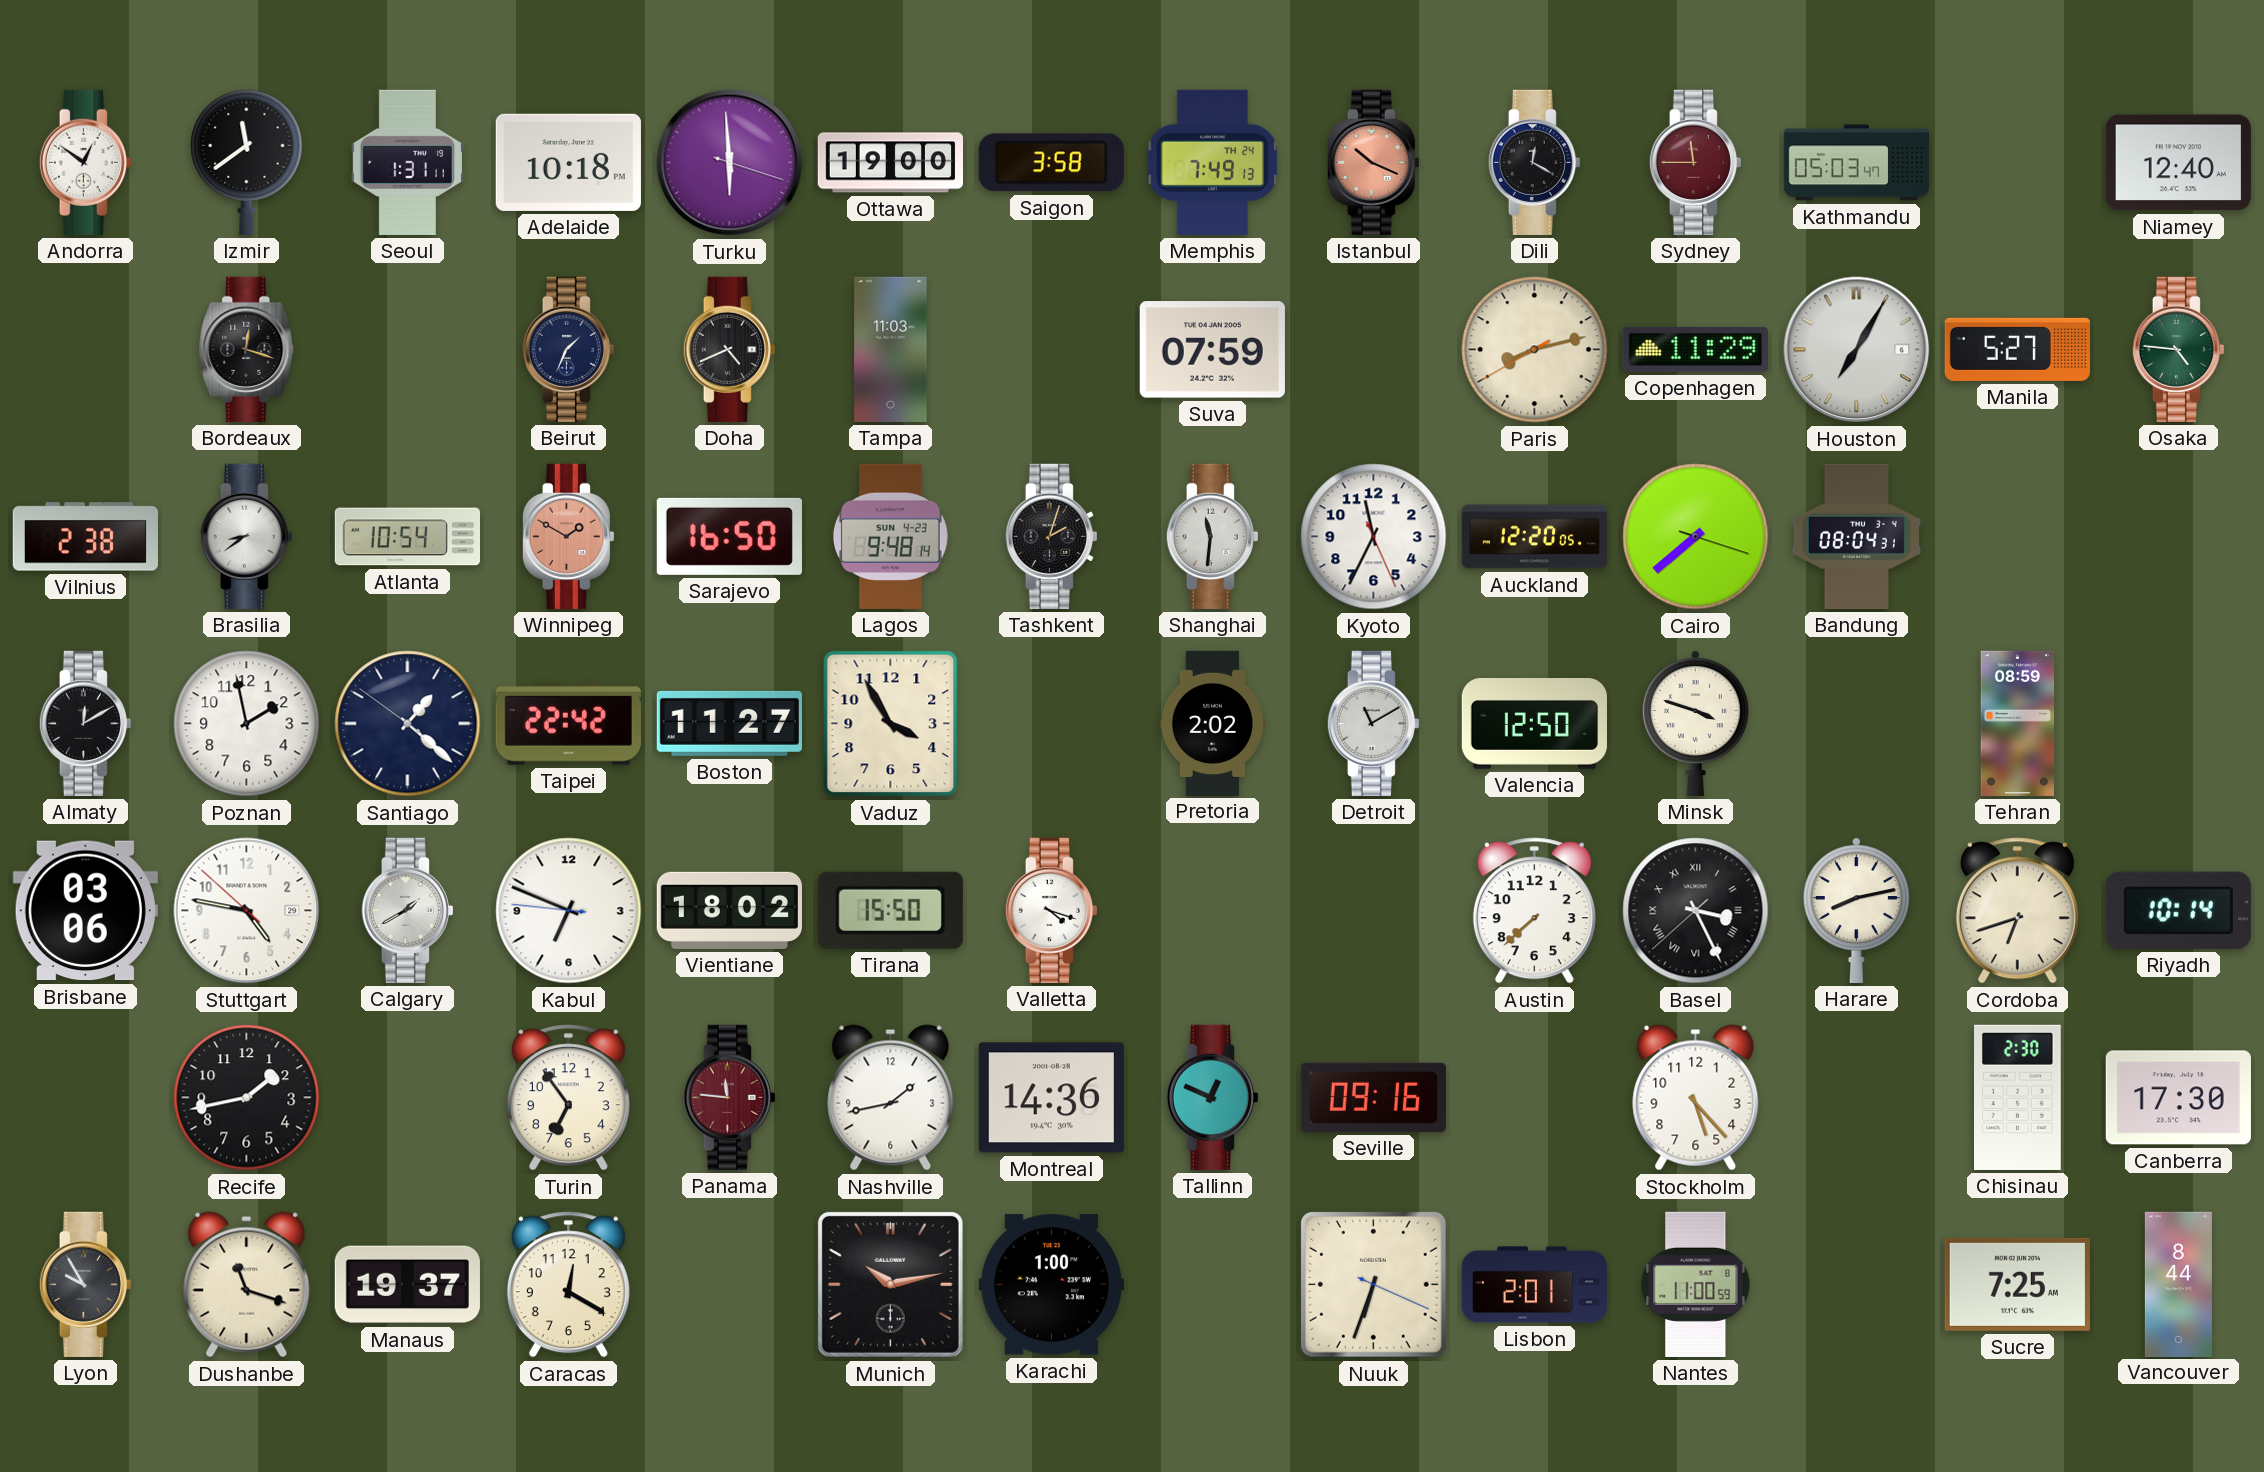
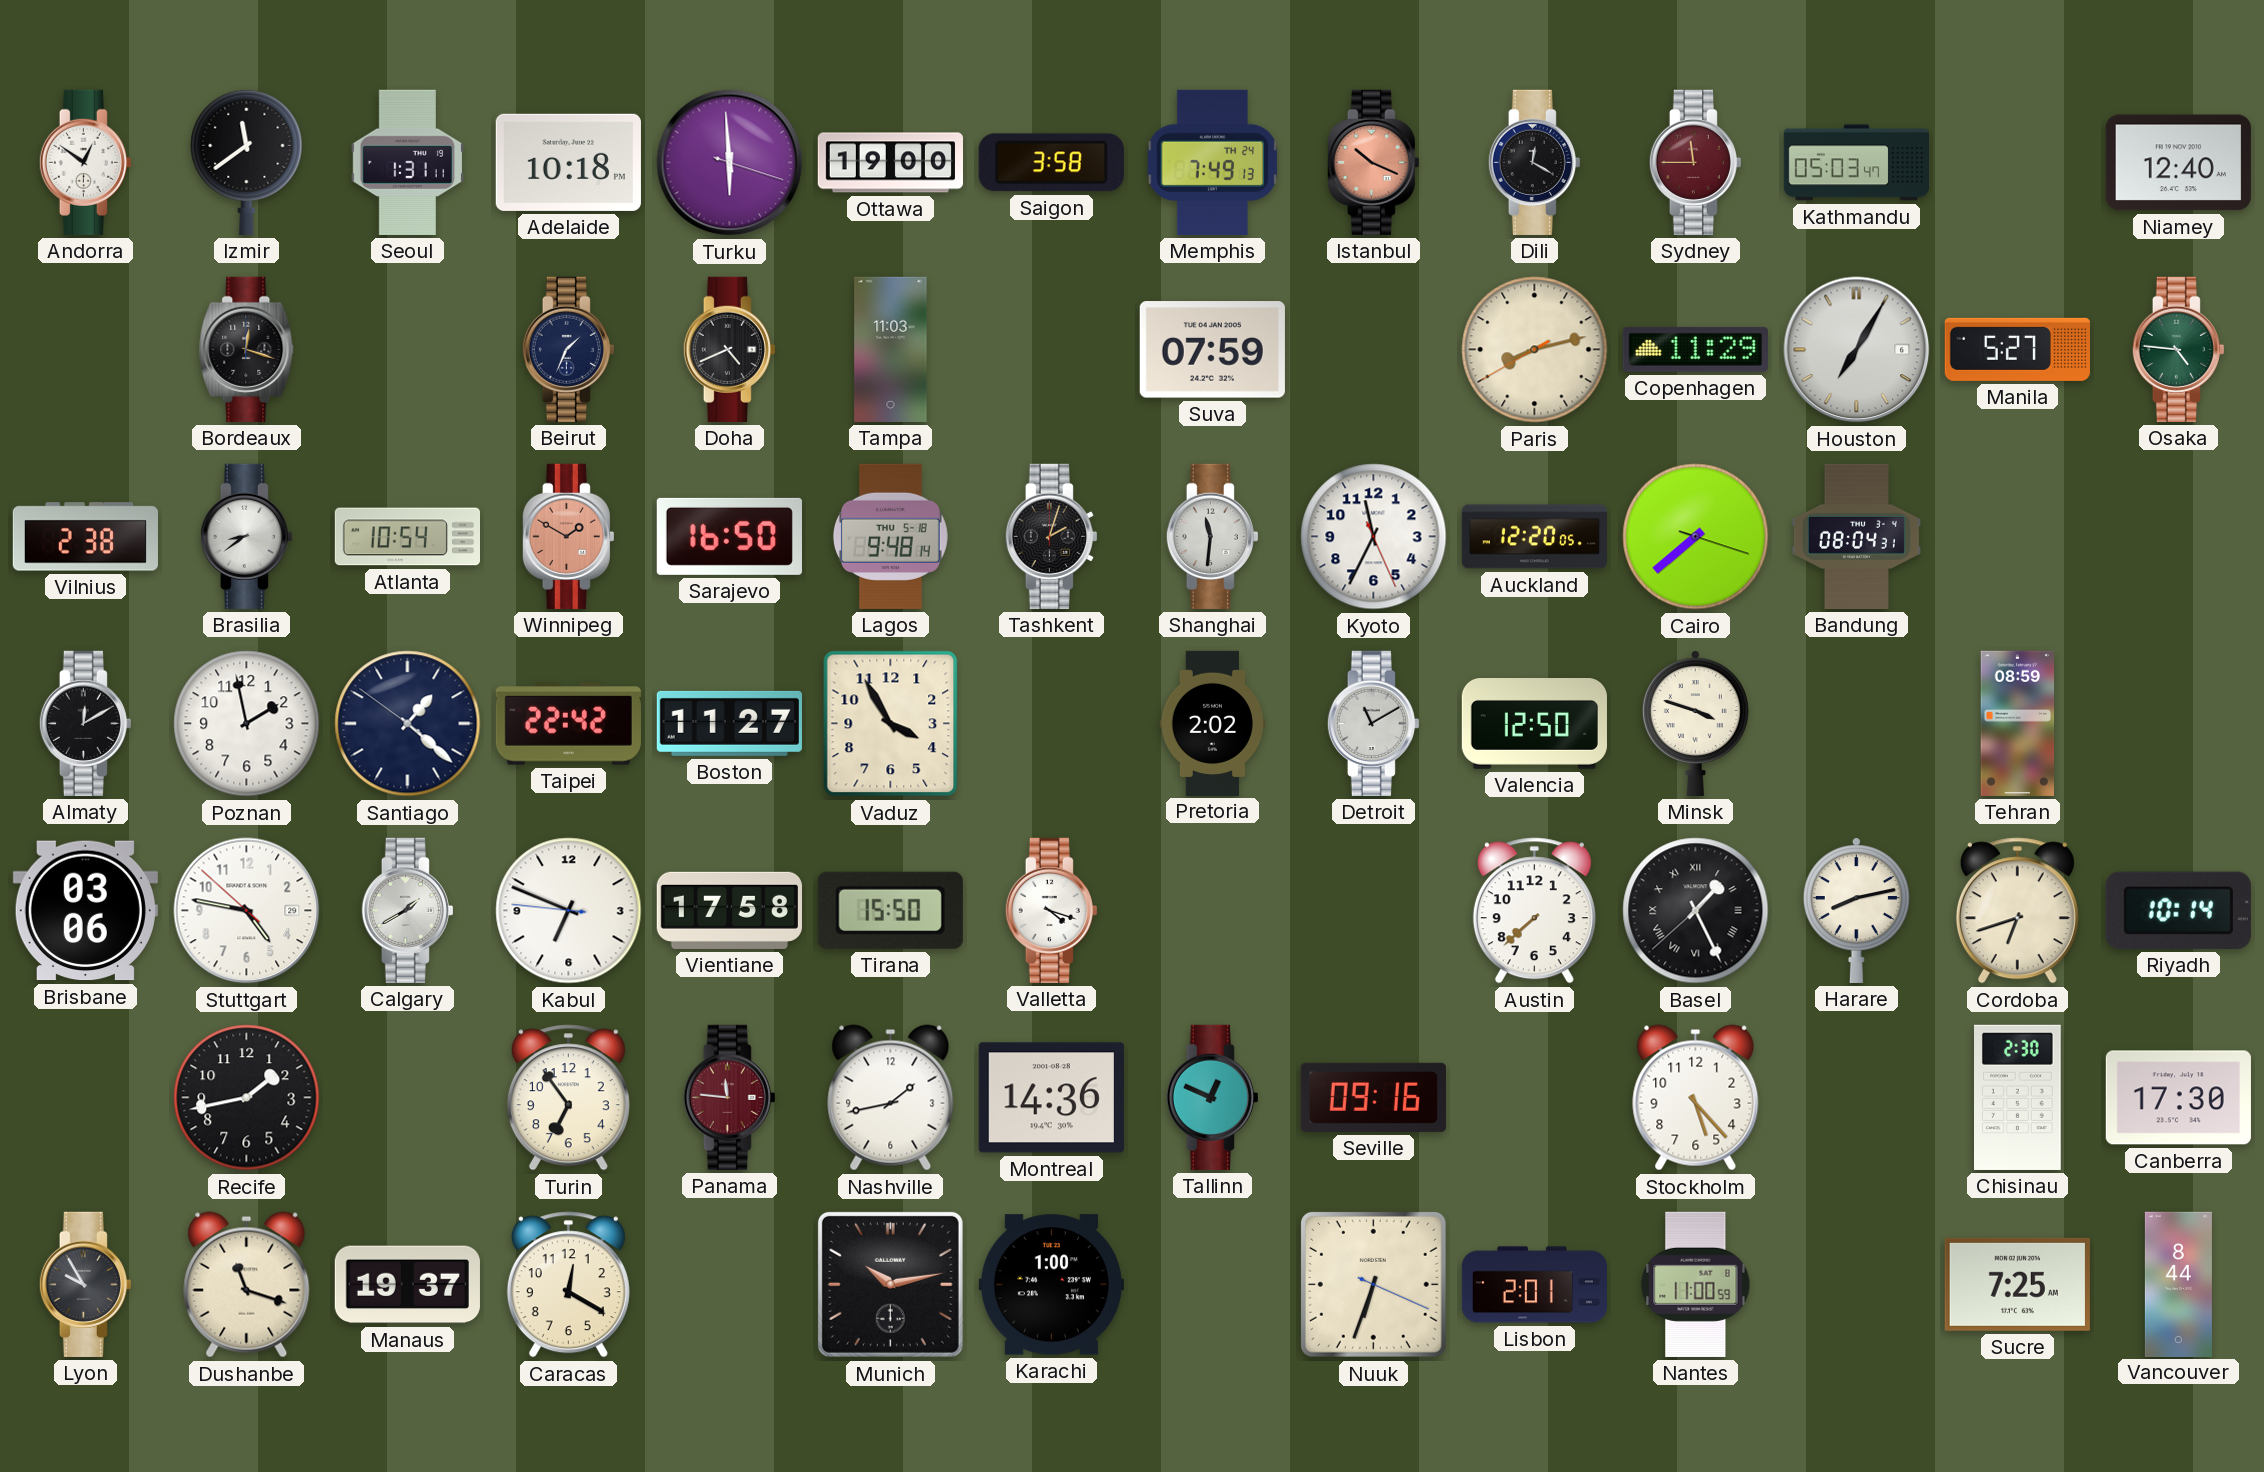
Lagos date: SUN 4-23 -> THU 5-18
Vientiane: 18:02 -> 17:58
Basel: 3:25 -> 1:25
